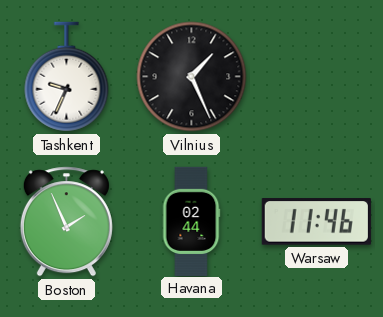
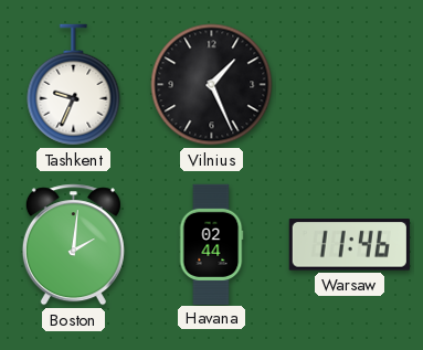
Boston: 1:56 -> 2:01
